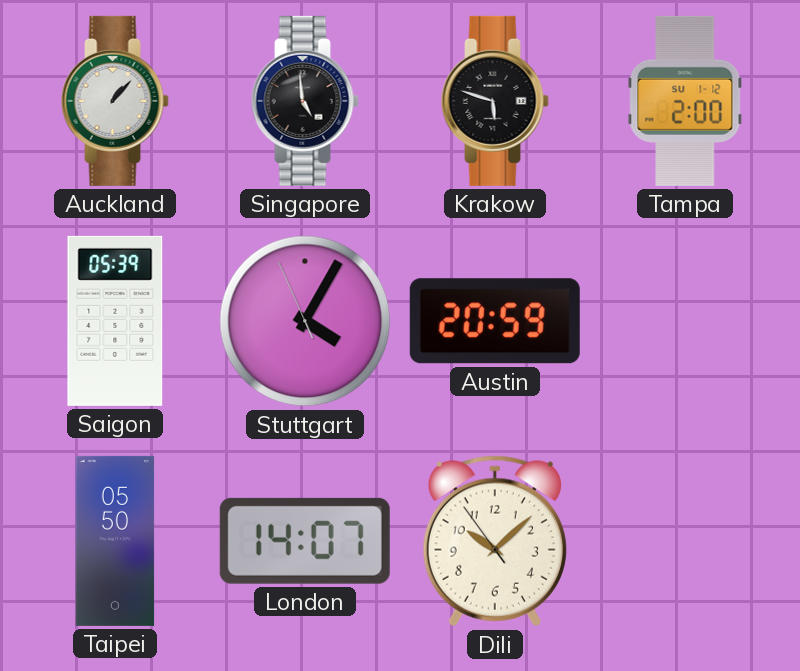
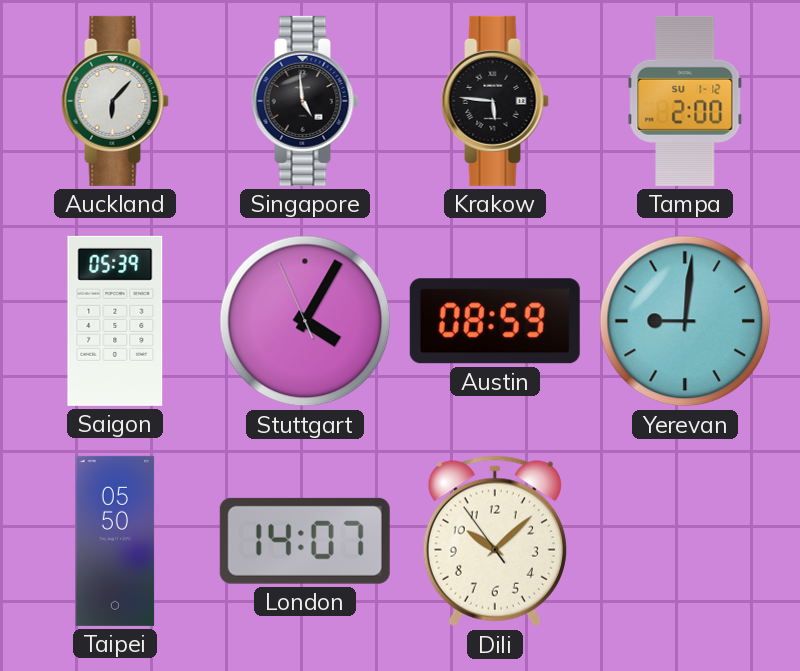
Auckland: 1:07 -> 6:07
Krakow: 5:48 -> 5:46
Austin: 20:59 -> 08:59
Yerevan: none -> 9:01
